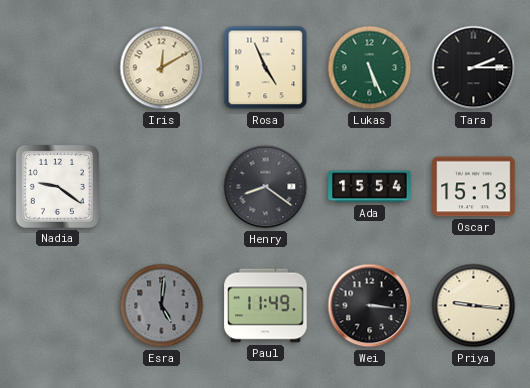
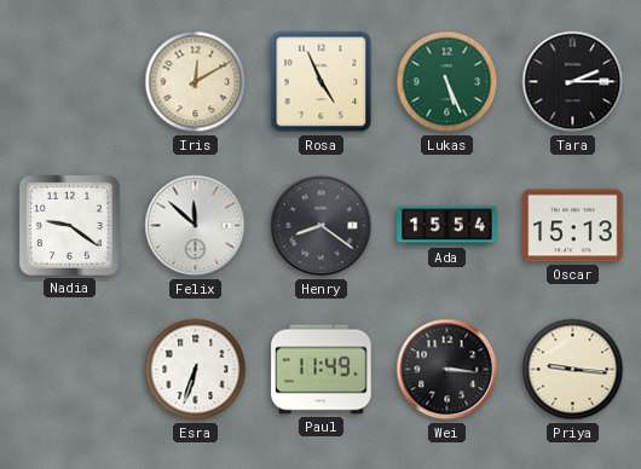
Felix: none -> 11:52
Esra: 5:01 -> 6:33
Esra dial: grey -> white
